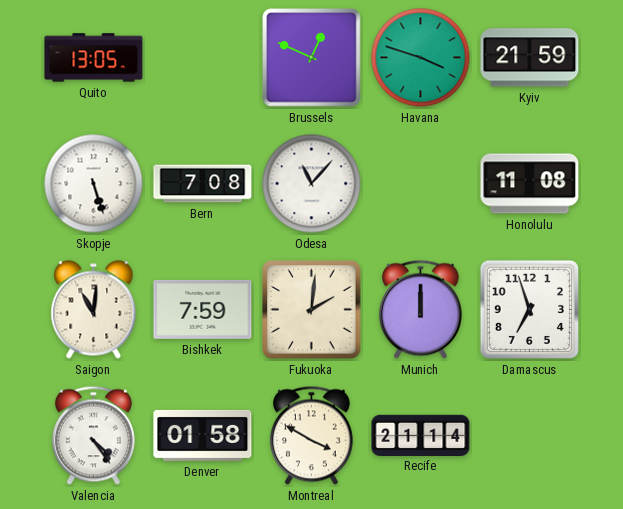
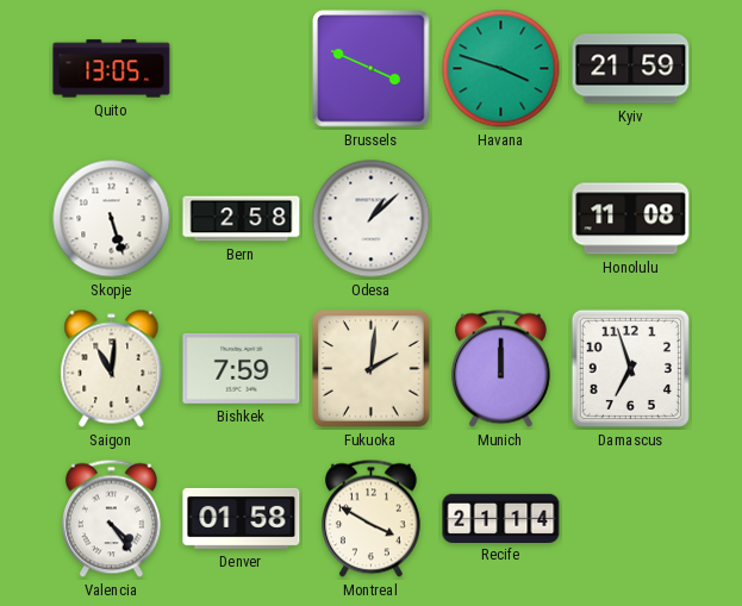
Brussels: 12:49 -> 3:49
Bern: 7:08 -> 2:58
Odesa: 11:07 -> 1:08
